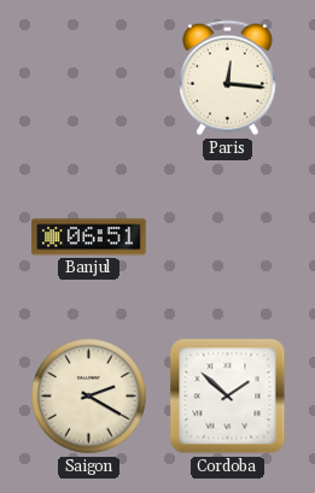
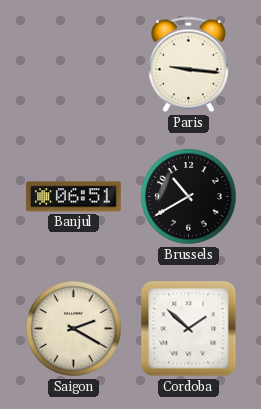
Paris: 12:16 -> 9:16
Brussels: none -> 10:40
